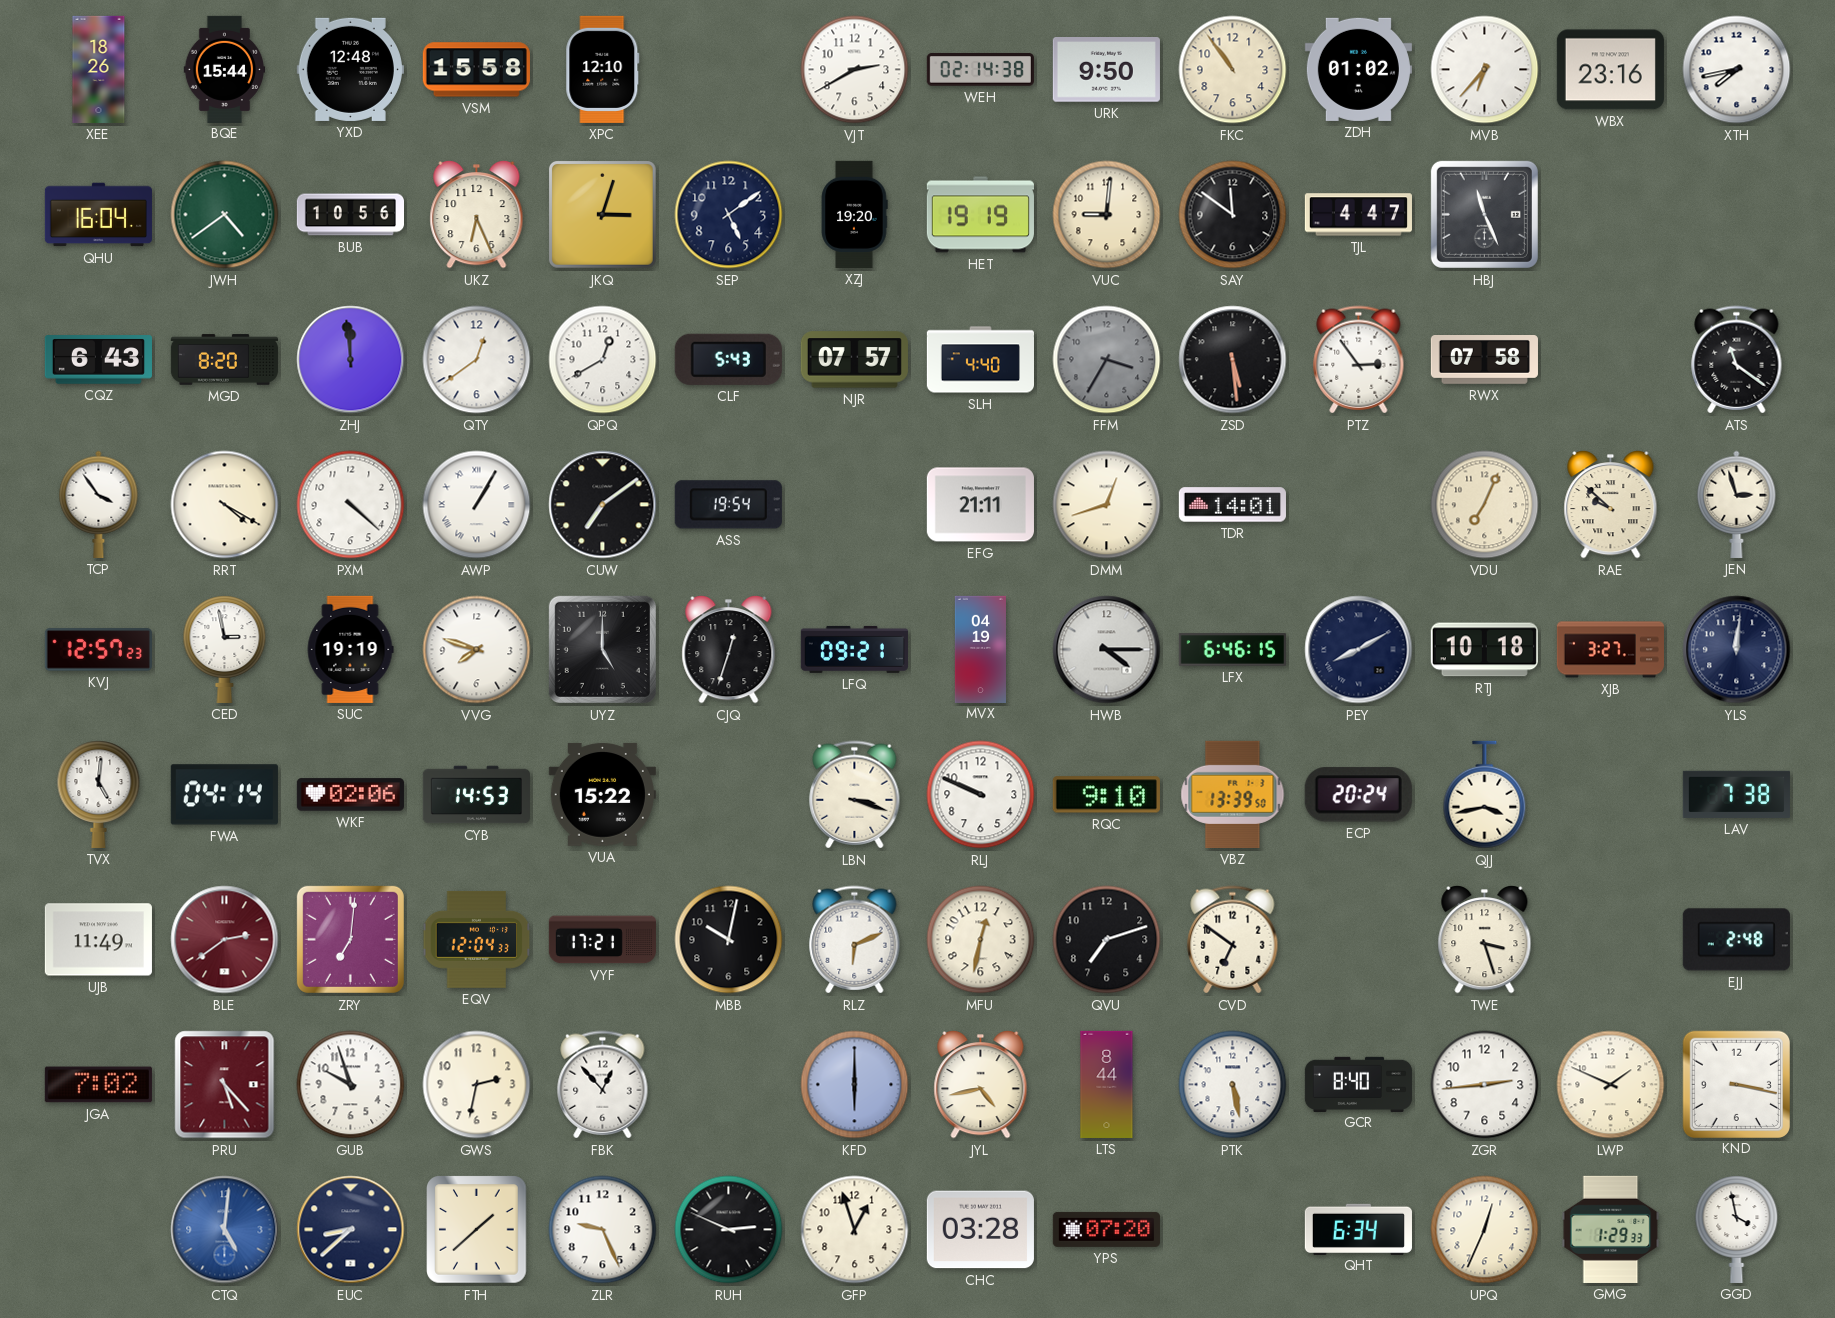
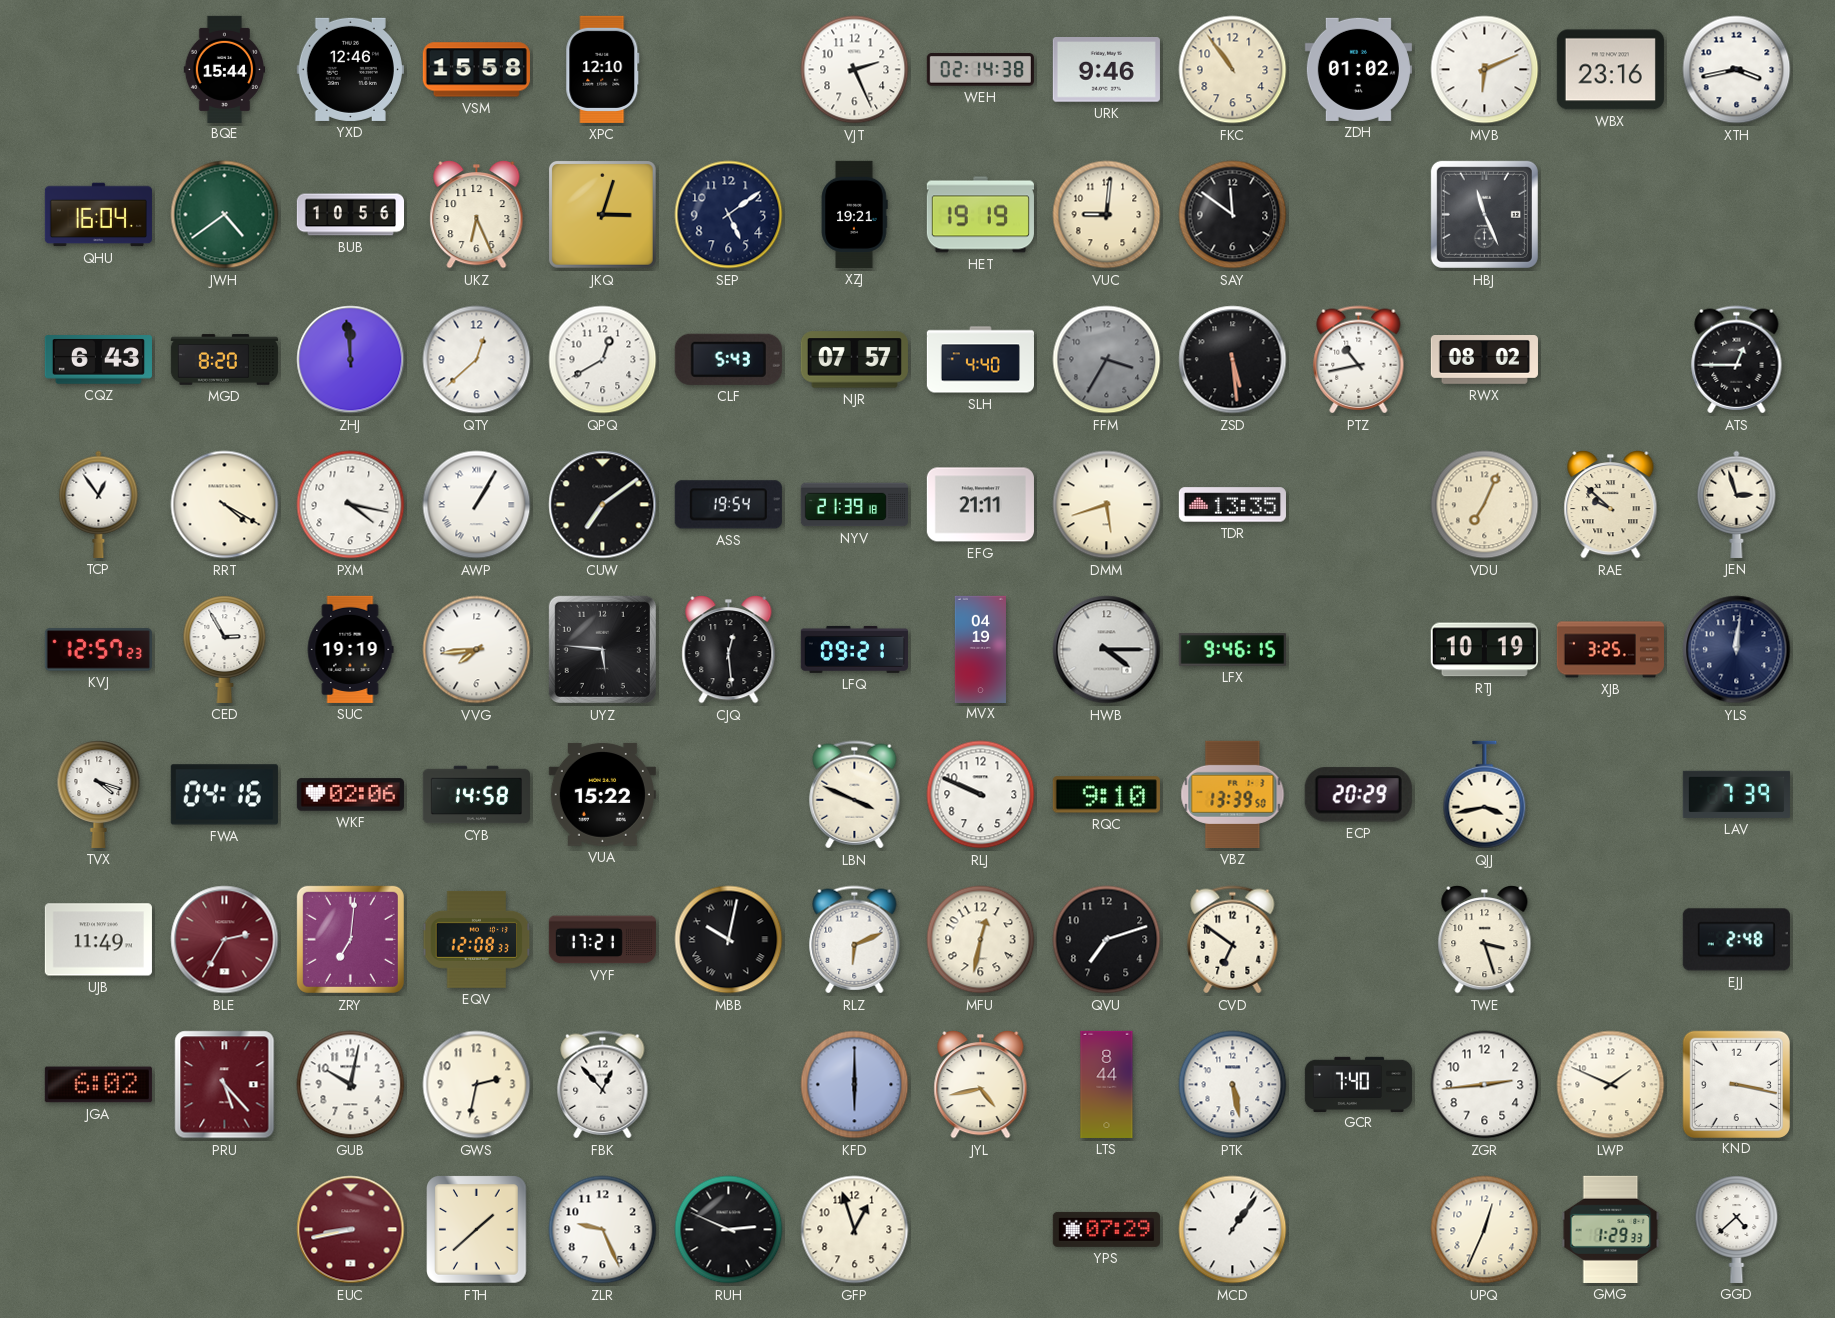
XEE: 18:26 -> none
YXD: 12:48 -> 12:46
VJT: 2:40 -> 2:26
URK: 9:50 -> 9:46
MVB: 6:37 -> 6:11
XTH: 7:43 -> 3:43
XZJ: 19:20 -> 19:21
TJL: 4:47 -> none
QTY: 12:39 -> 12:38
PTZ: 2:54 -> 10:43
RWX: 07:58 -> 08:02
ATS: 11:21 -> 12:45
TCP: 3:54 -> 12:54
PXM: 4:22 -> 4:17
NYV: none -> 21:39
DMM: 12:42 -> 5:42
TDR: 14:01 -> 13:35
CED: 2:58 -> 2:55
VVG: 7:48 -> 7:44
UYZ: 5:00 -> 5:46
CJQ: 12:33 -> 12:29
LFX: 6:46 -> 9:46
PEY: 8:10 -> none
RTJ: 10:18 -> 10:19
XJB: 3:27 -> 3:25
TVX: 5:01 -> 4:18
FWA: 04:14 -> 04:16
CYB: 14:53 -> 14:58
LBN: 3:18 -> 3:49
ECP: 20:24 -> 20:29
LAV: 7:38 -> 7:39
BLE: 2:39 -> 2:35
EQV: 12:04 -> 12:08
MBB numerals: Arabic -> Roman
JGA: 7:02 -> 6:02
GUB: 9:57 -> 10:02
GCR: 8:40 -> 7:40
CTQ: 5:01 -> none
EUC: 8:38 -> 8:43
EUC dial: navy -> burgundy
CHC: 03:28 -> none
YPS: 07:20 -> 07:29
MCD: none -> 1:06
QHT: 6:34 -> none
GGD: 3:58 -> 4:38
